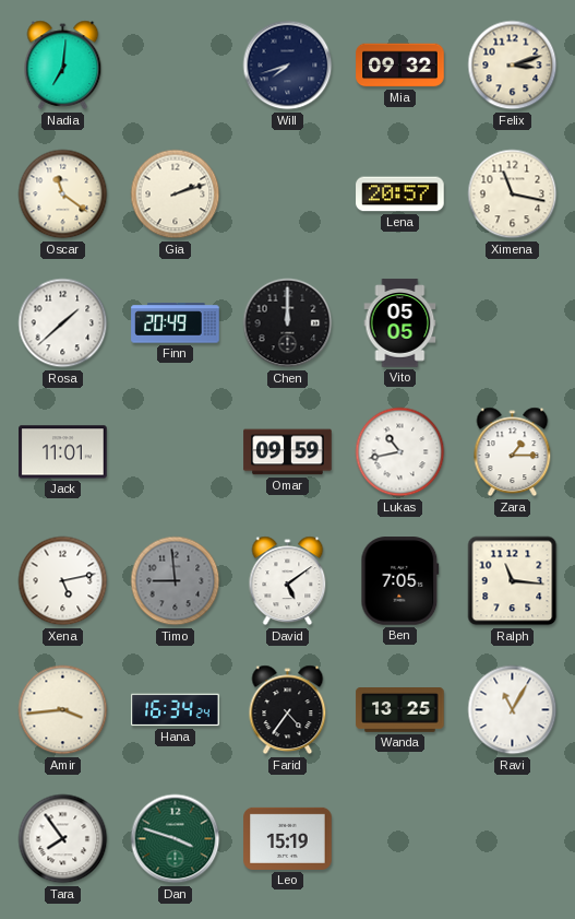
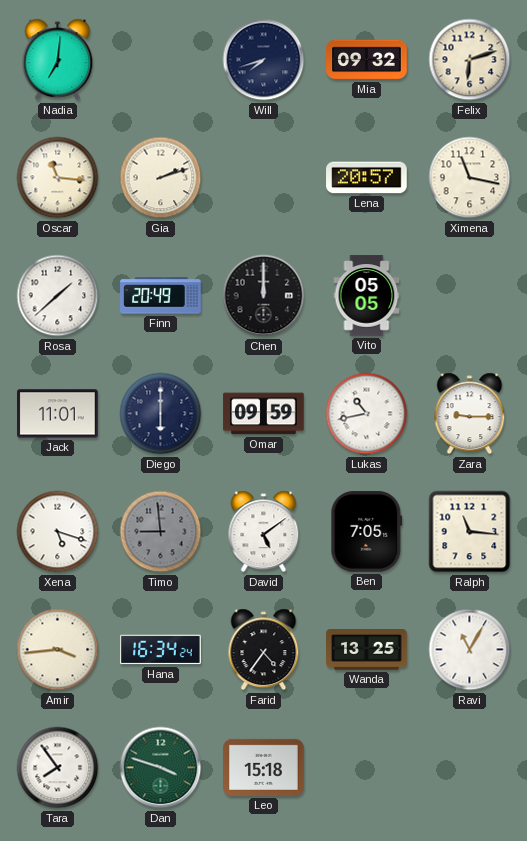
Felix: 3:12 -> 6:12
Oscar: 11:21 -> 11:16
Diego: none -> 6:00
Zara: 1:15 -> 9:15
Xena: 5:13 -> 5:18
Leo: 15:19 -> 15:18
